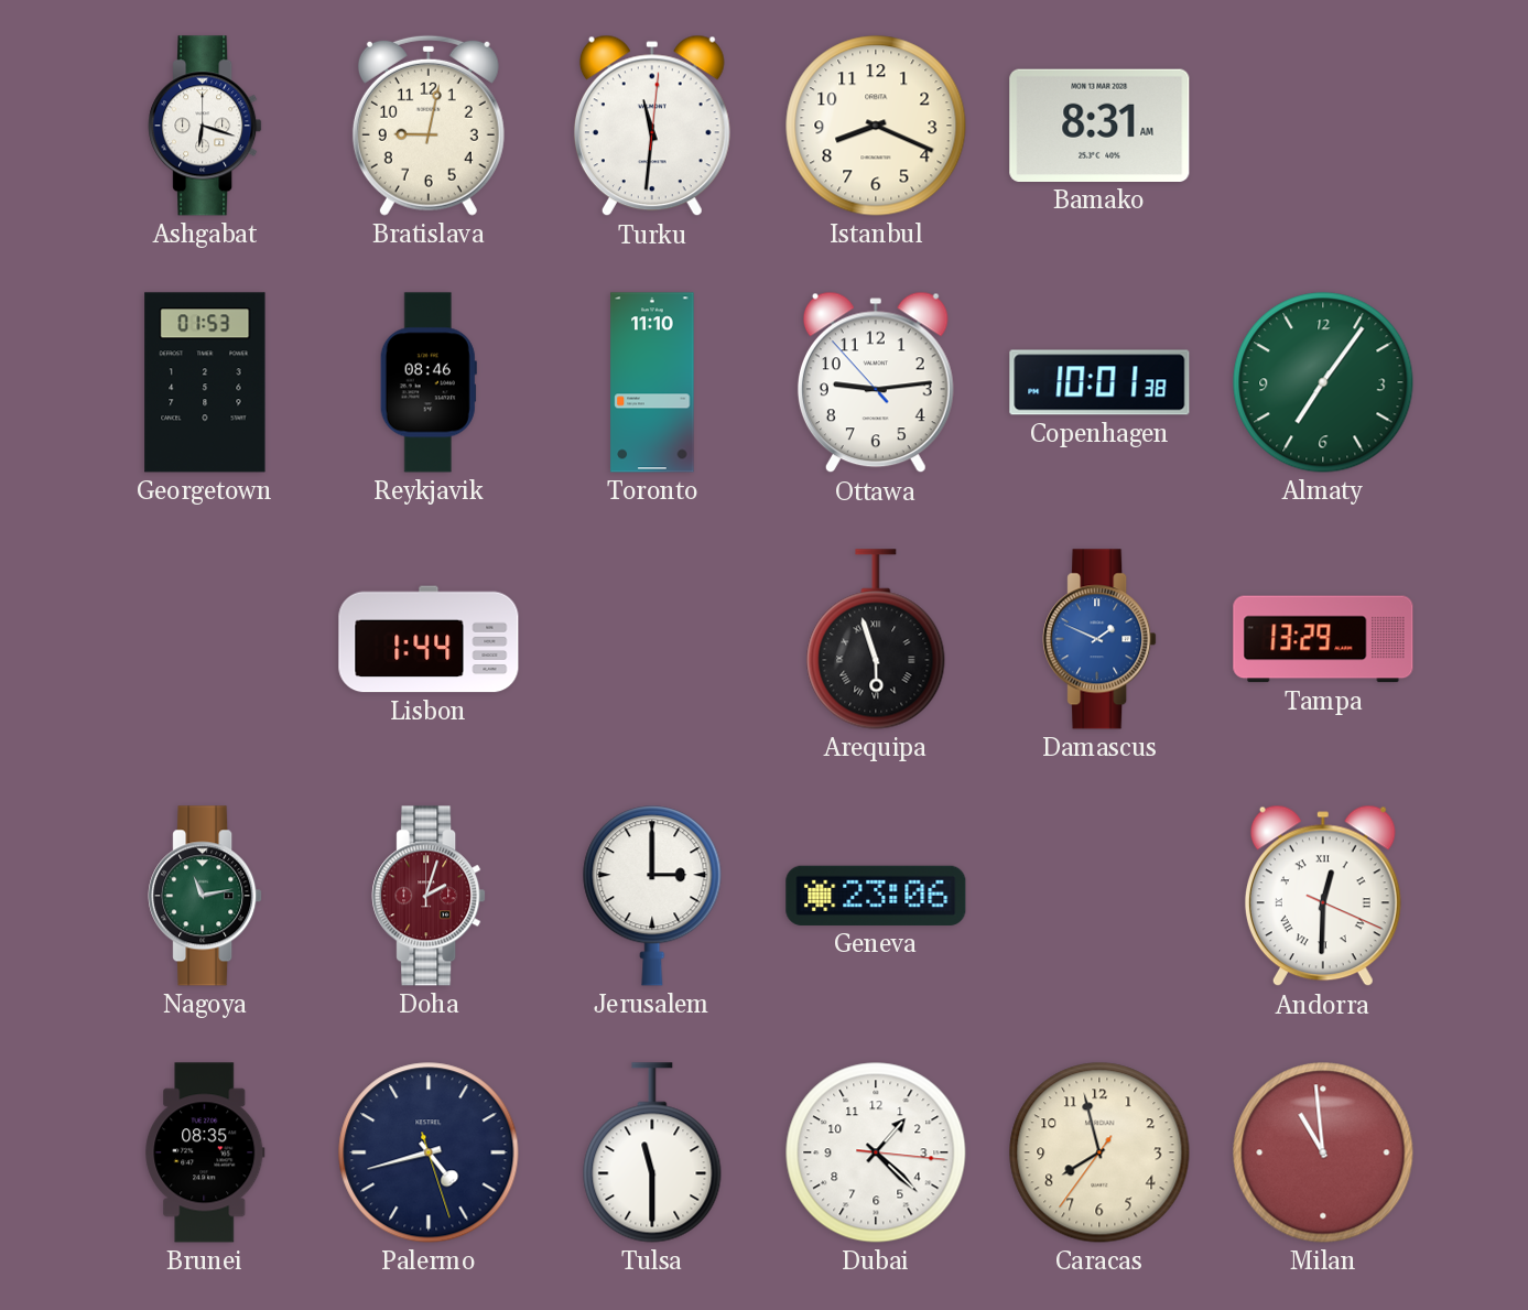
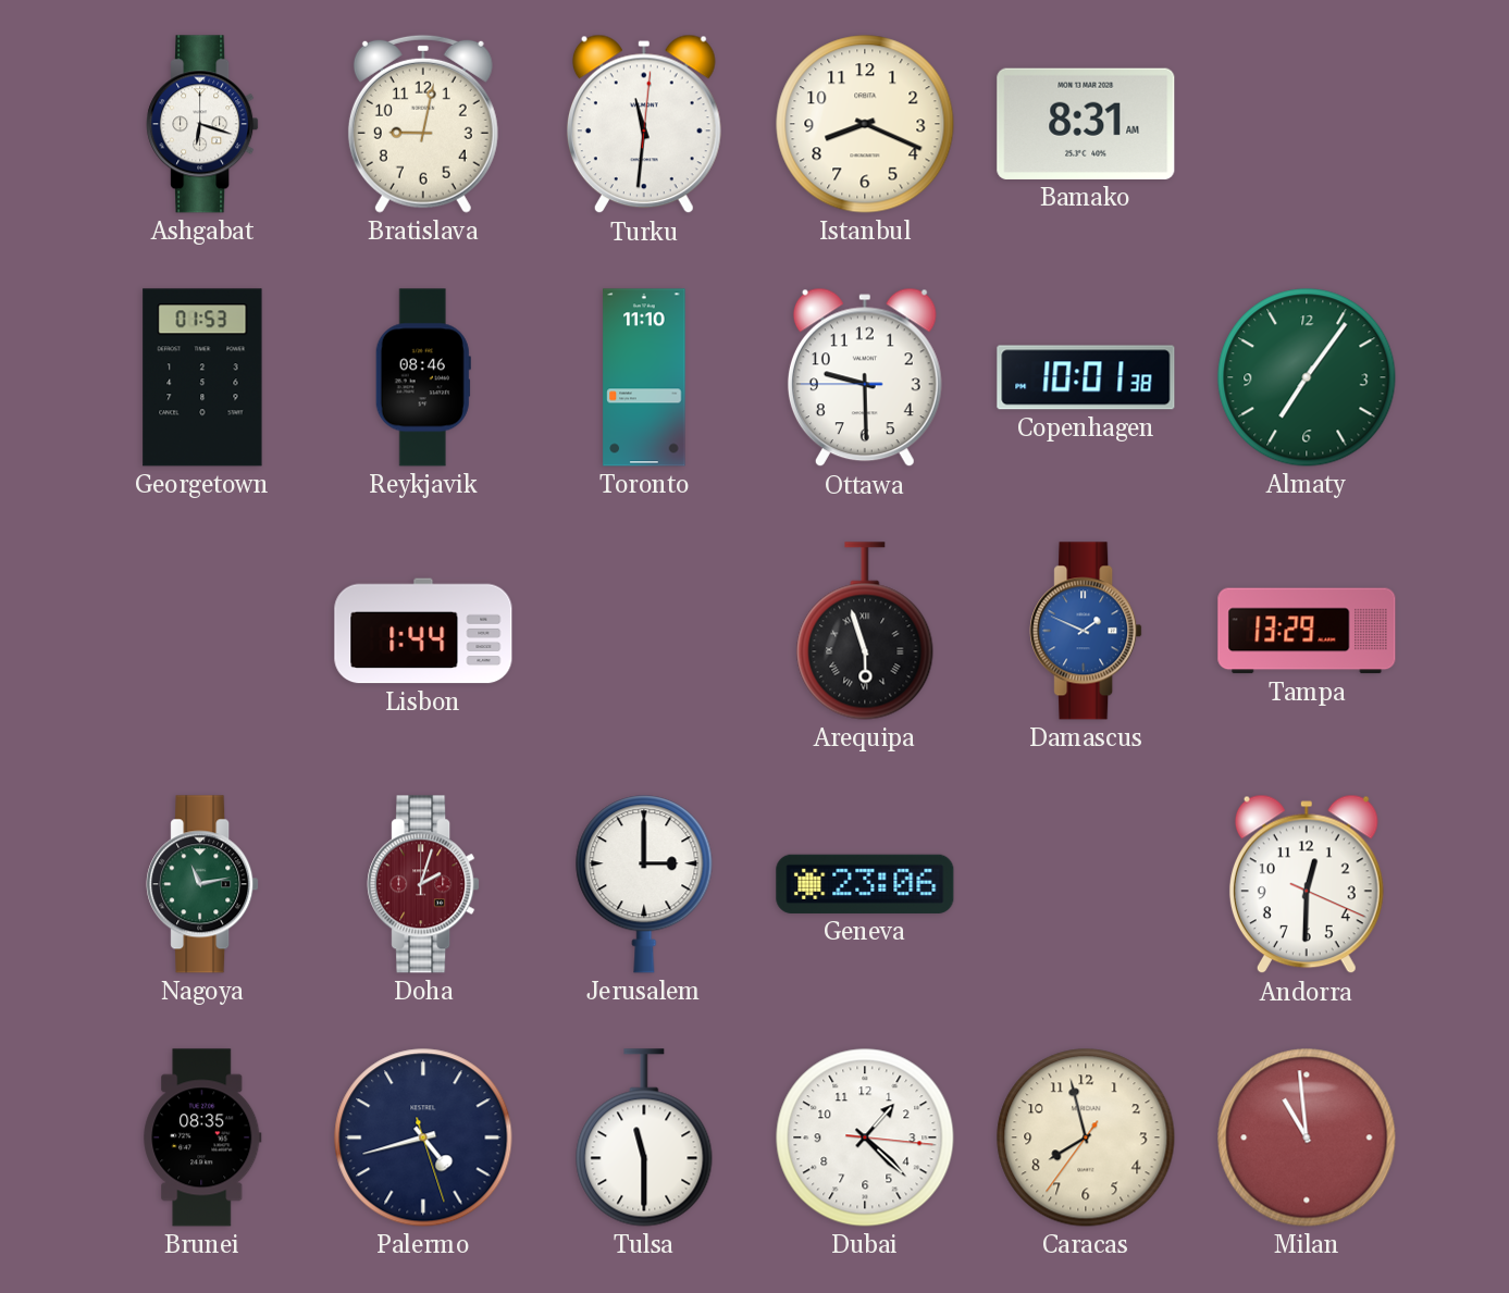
Ottawa: 9:13 -> 9:29
Andorra numerals: Roman -> Arabic
